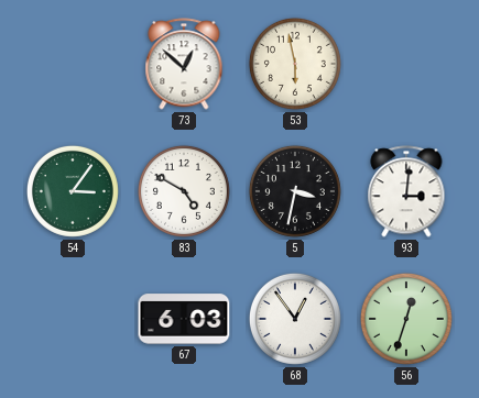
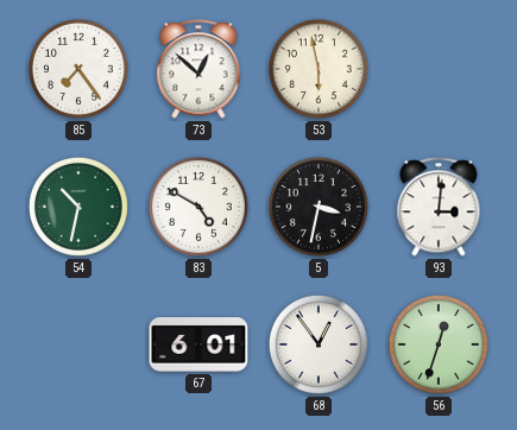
85: none -> 7:24
54: 3:06 -> 10:32
67: 6:03 -> 6:01
